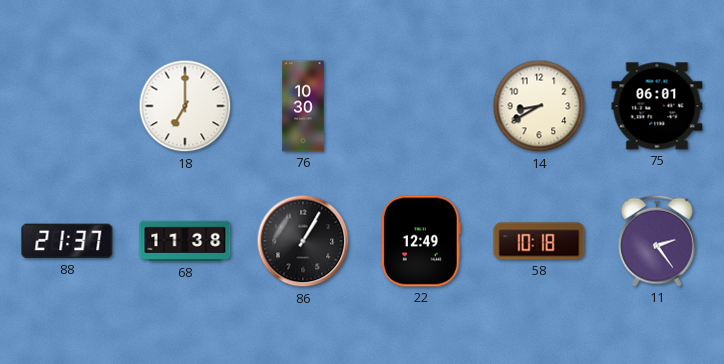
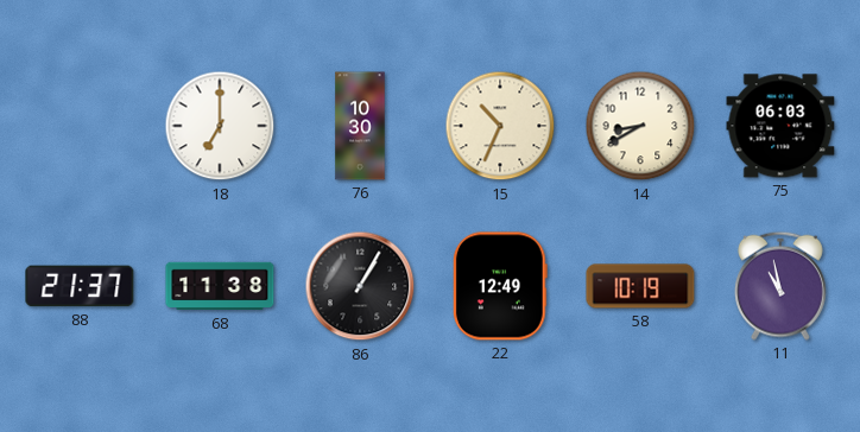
15: none -> 10:34
75: 06:01 -> 06:03
58: 10:18 -> 10:19
11: 2:24 -> 10:58
